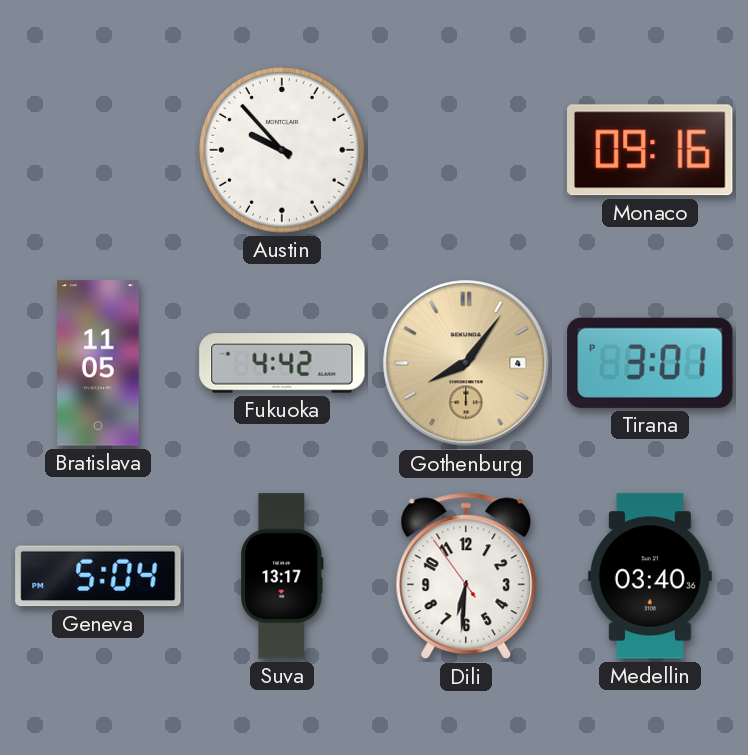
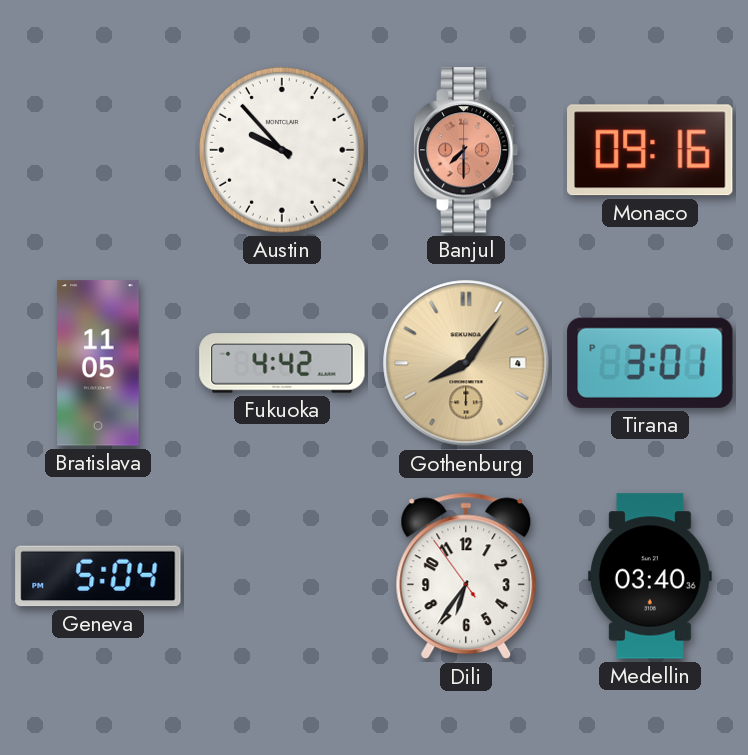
Banjul: none -> 7:30
Suva: 13:17 -> none
Dili: 6:30 -> 6:35
